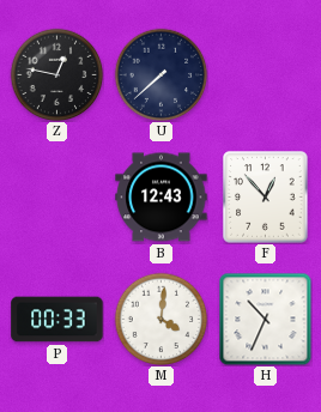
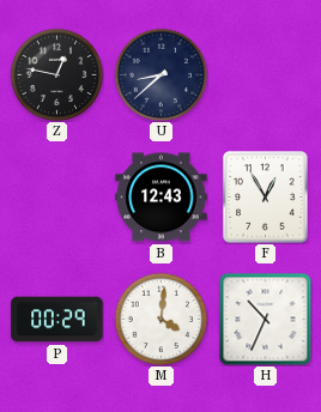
U: 7:38 -> 8:38
F: 12:53 -> 12:55
P: 00:33 -> 00:29
